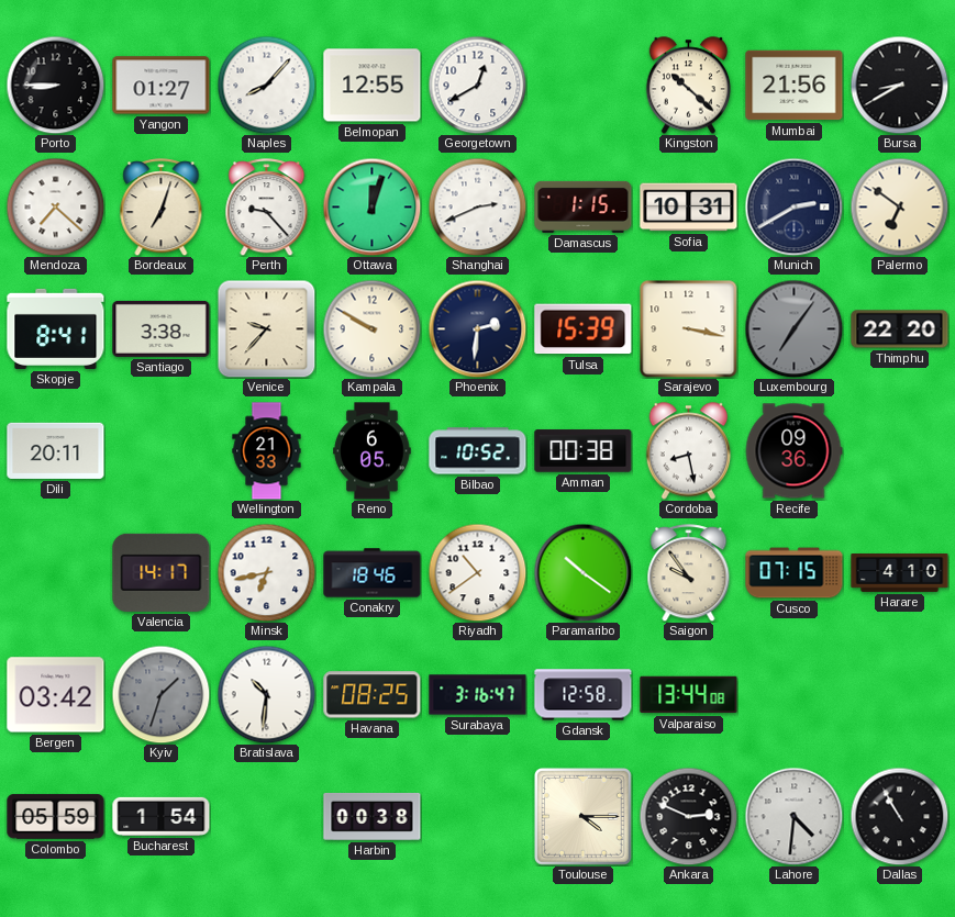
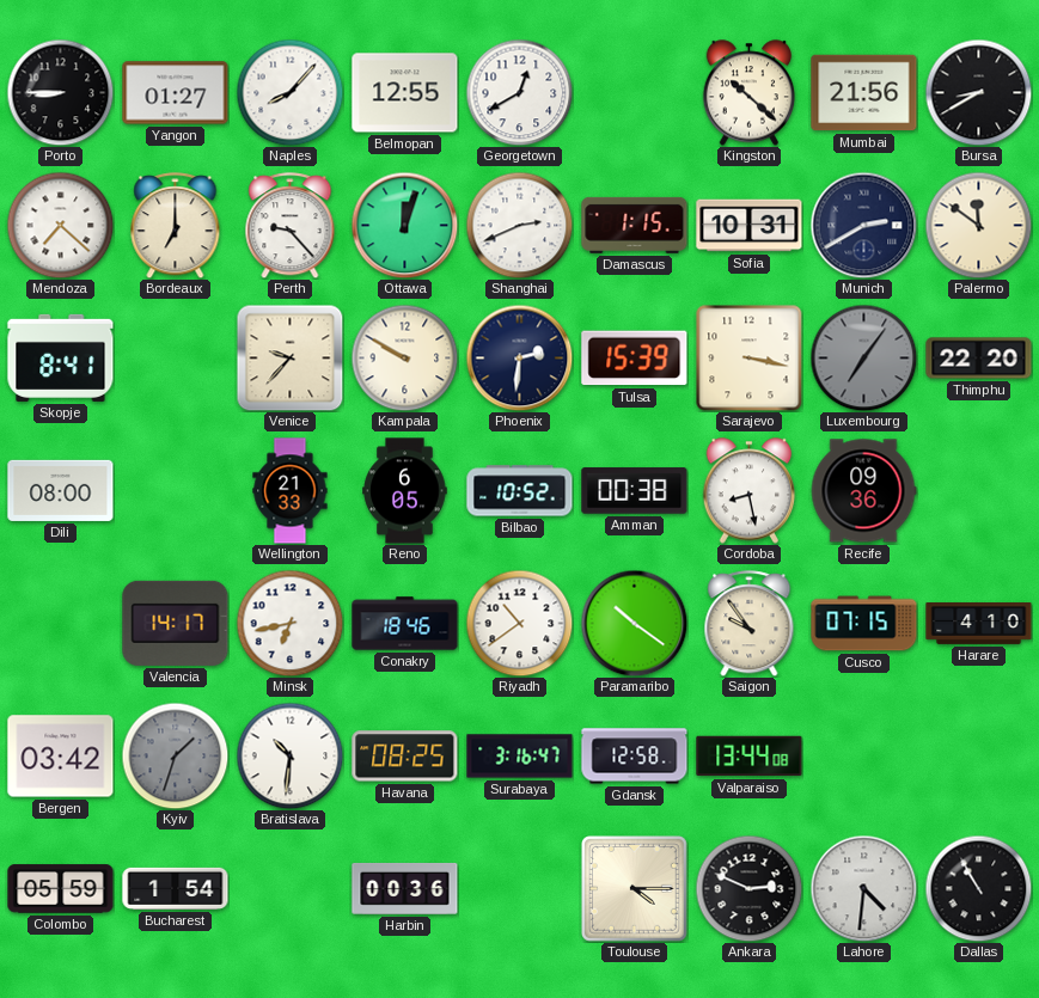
Bordeaux: 7:03 -> 7:00
Palermo: 6:51 -> 11:51
Santiago: 3:38 -> none
Dili: 20:11 -> 08:00
Harbin: 00:38 -> 00:36
